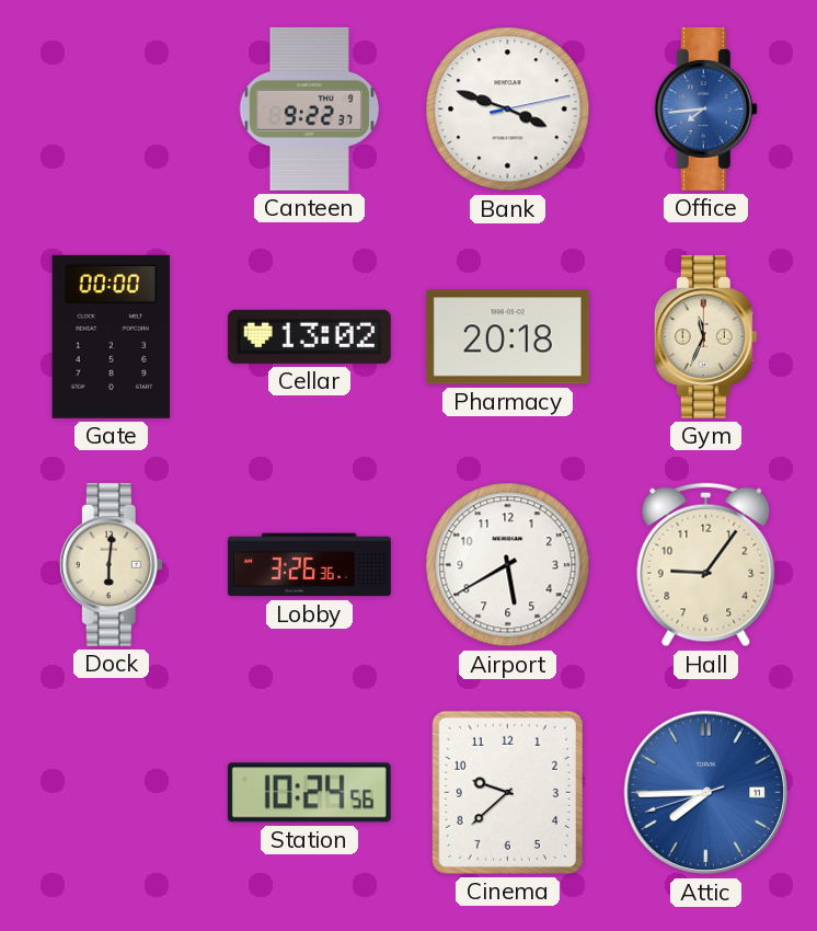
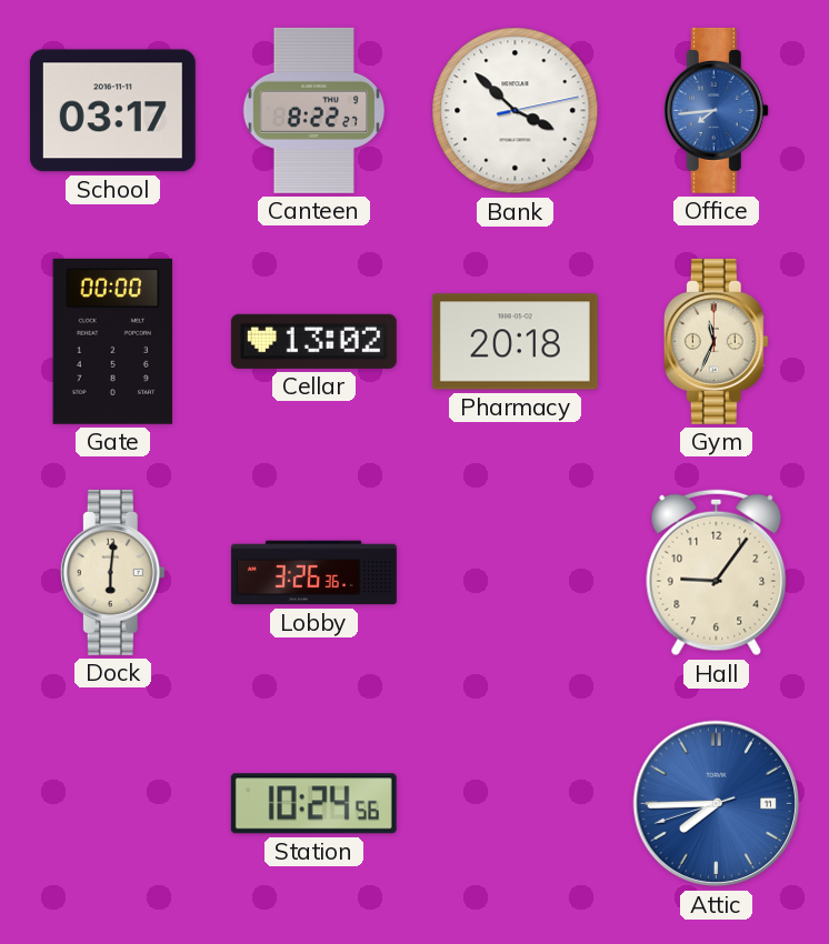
School: none -> 03:17
Canteen: 9:22 -> 8:22
Bank: 3:48 -> 3:52
Airport: 5:40 -> none
Cinema: 9:38 -> none
